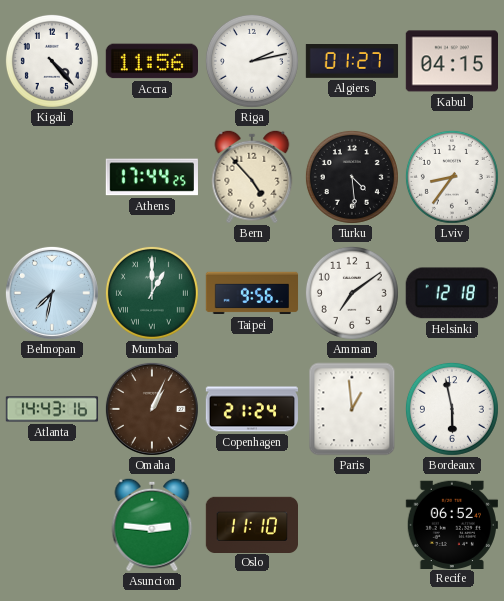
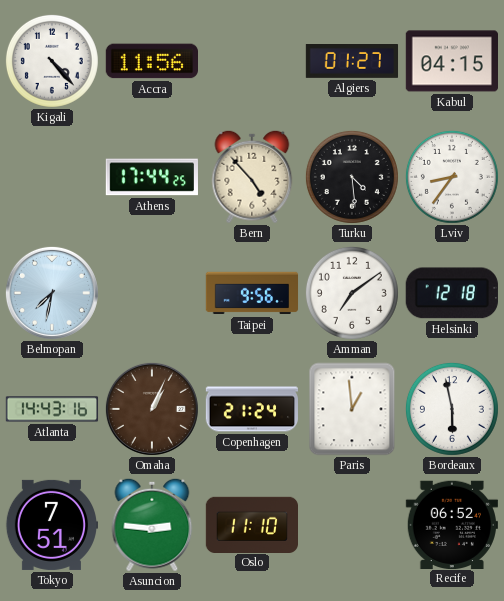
Riga: 2:13 -> none
Mumbai: 1:00 -> none
Tokyo: none -> 7:51
